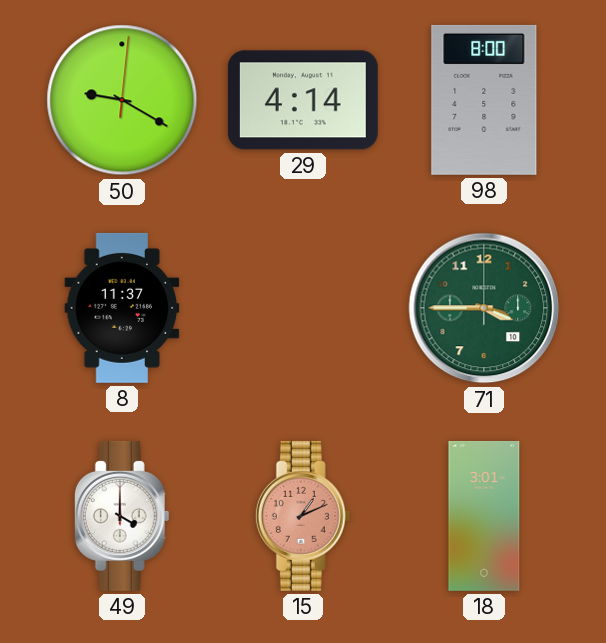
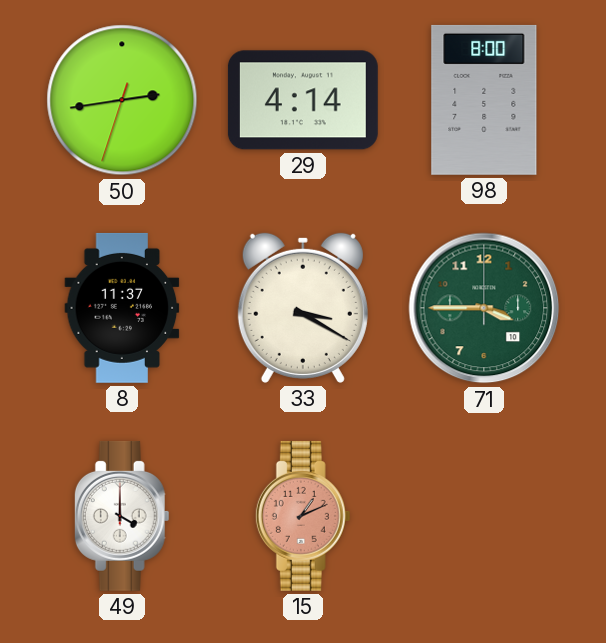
50: 9:20 -> 2:43
33: none -> 3:20
18: 3:01 -> none
